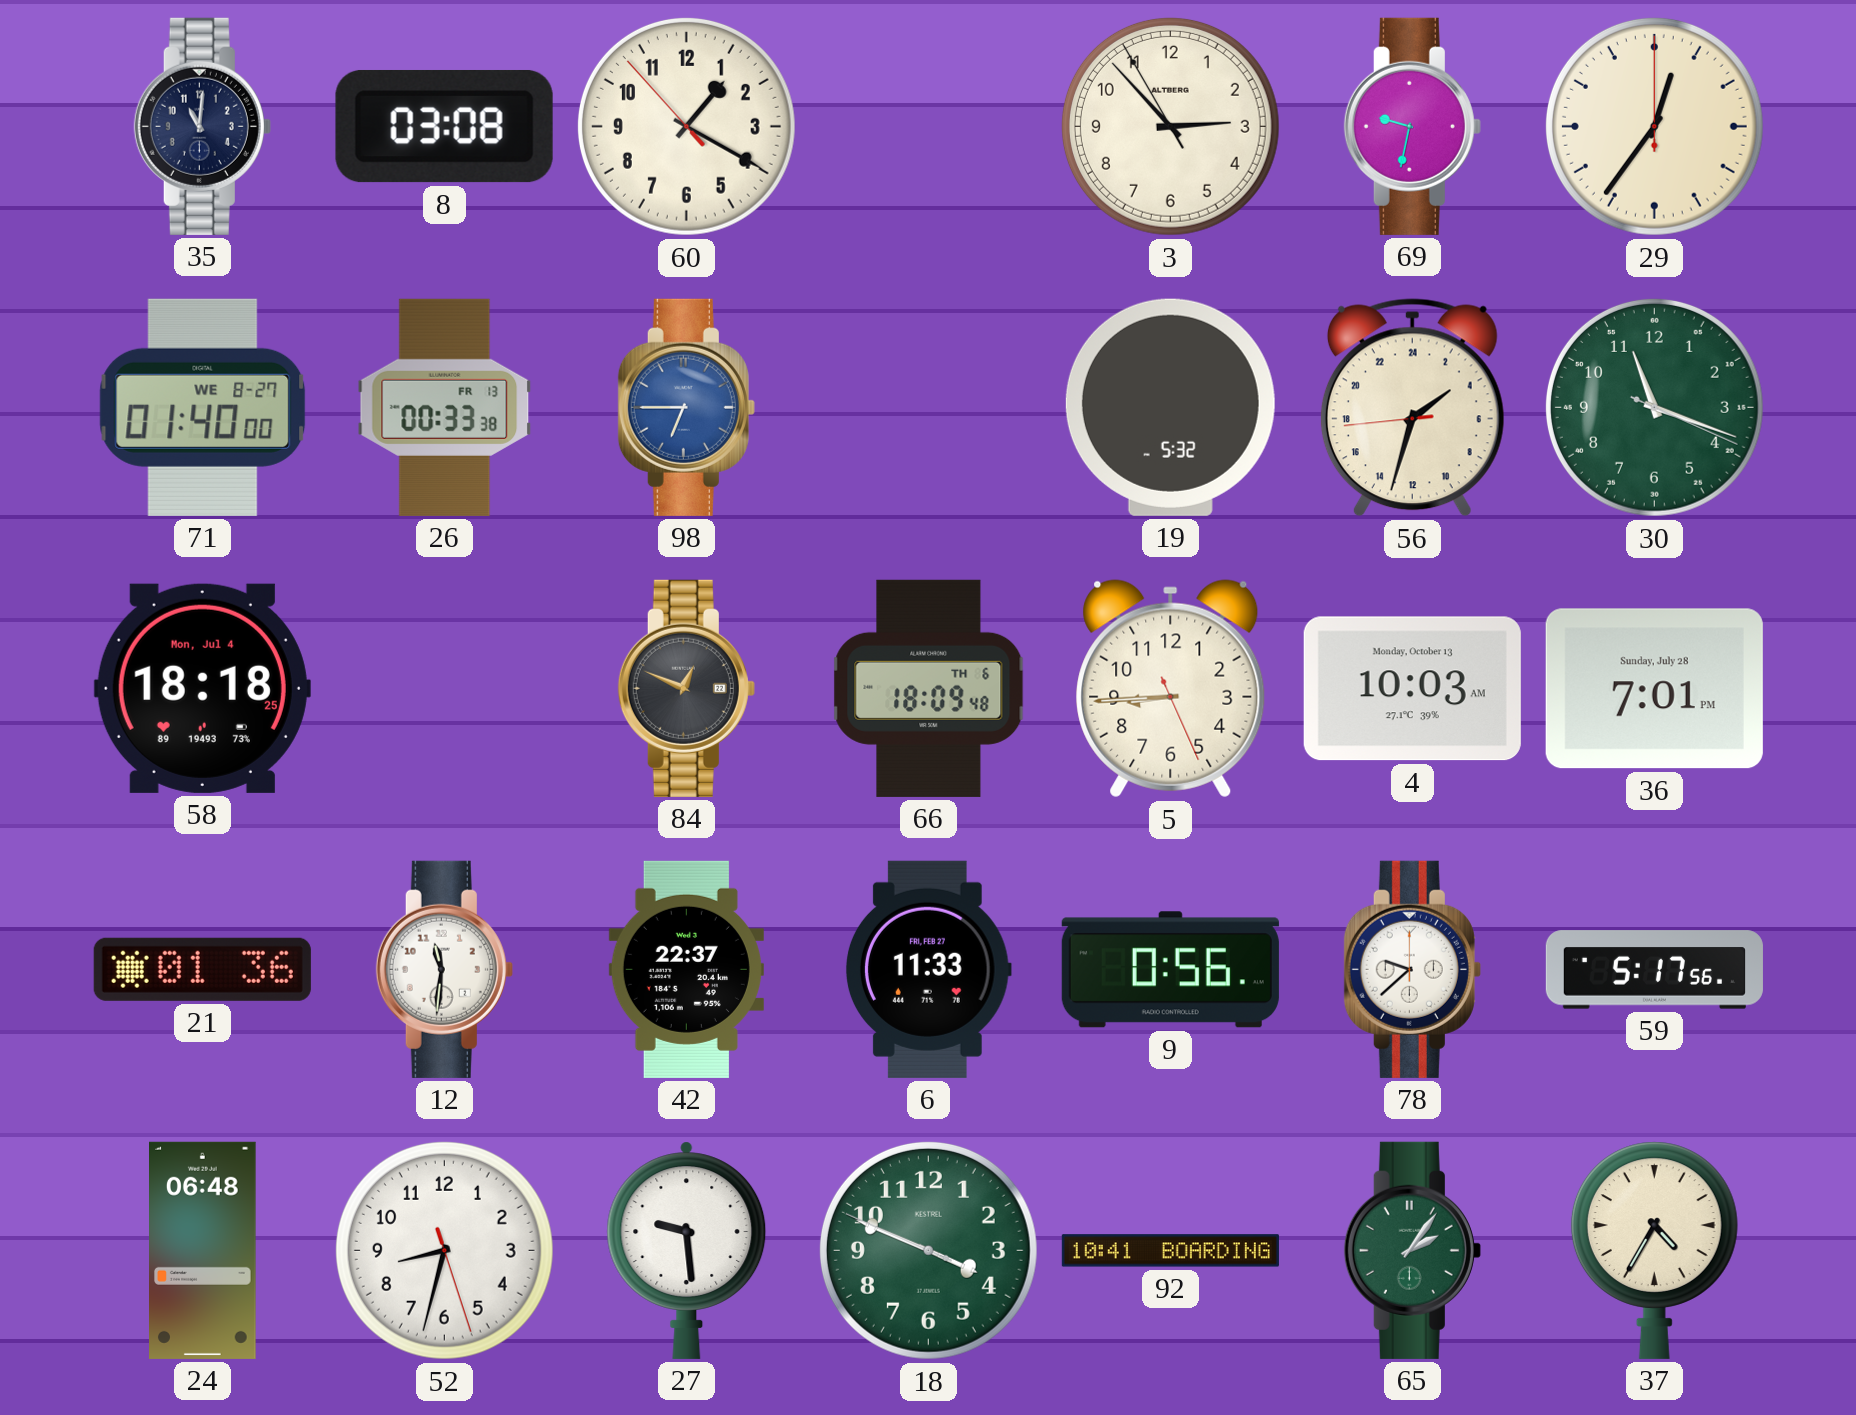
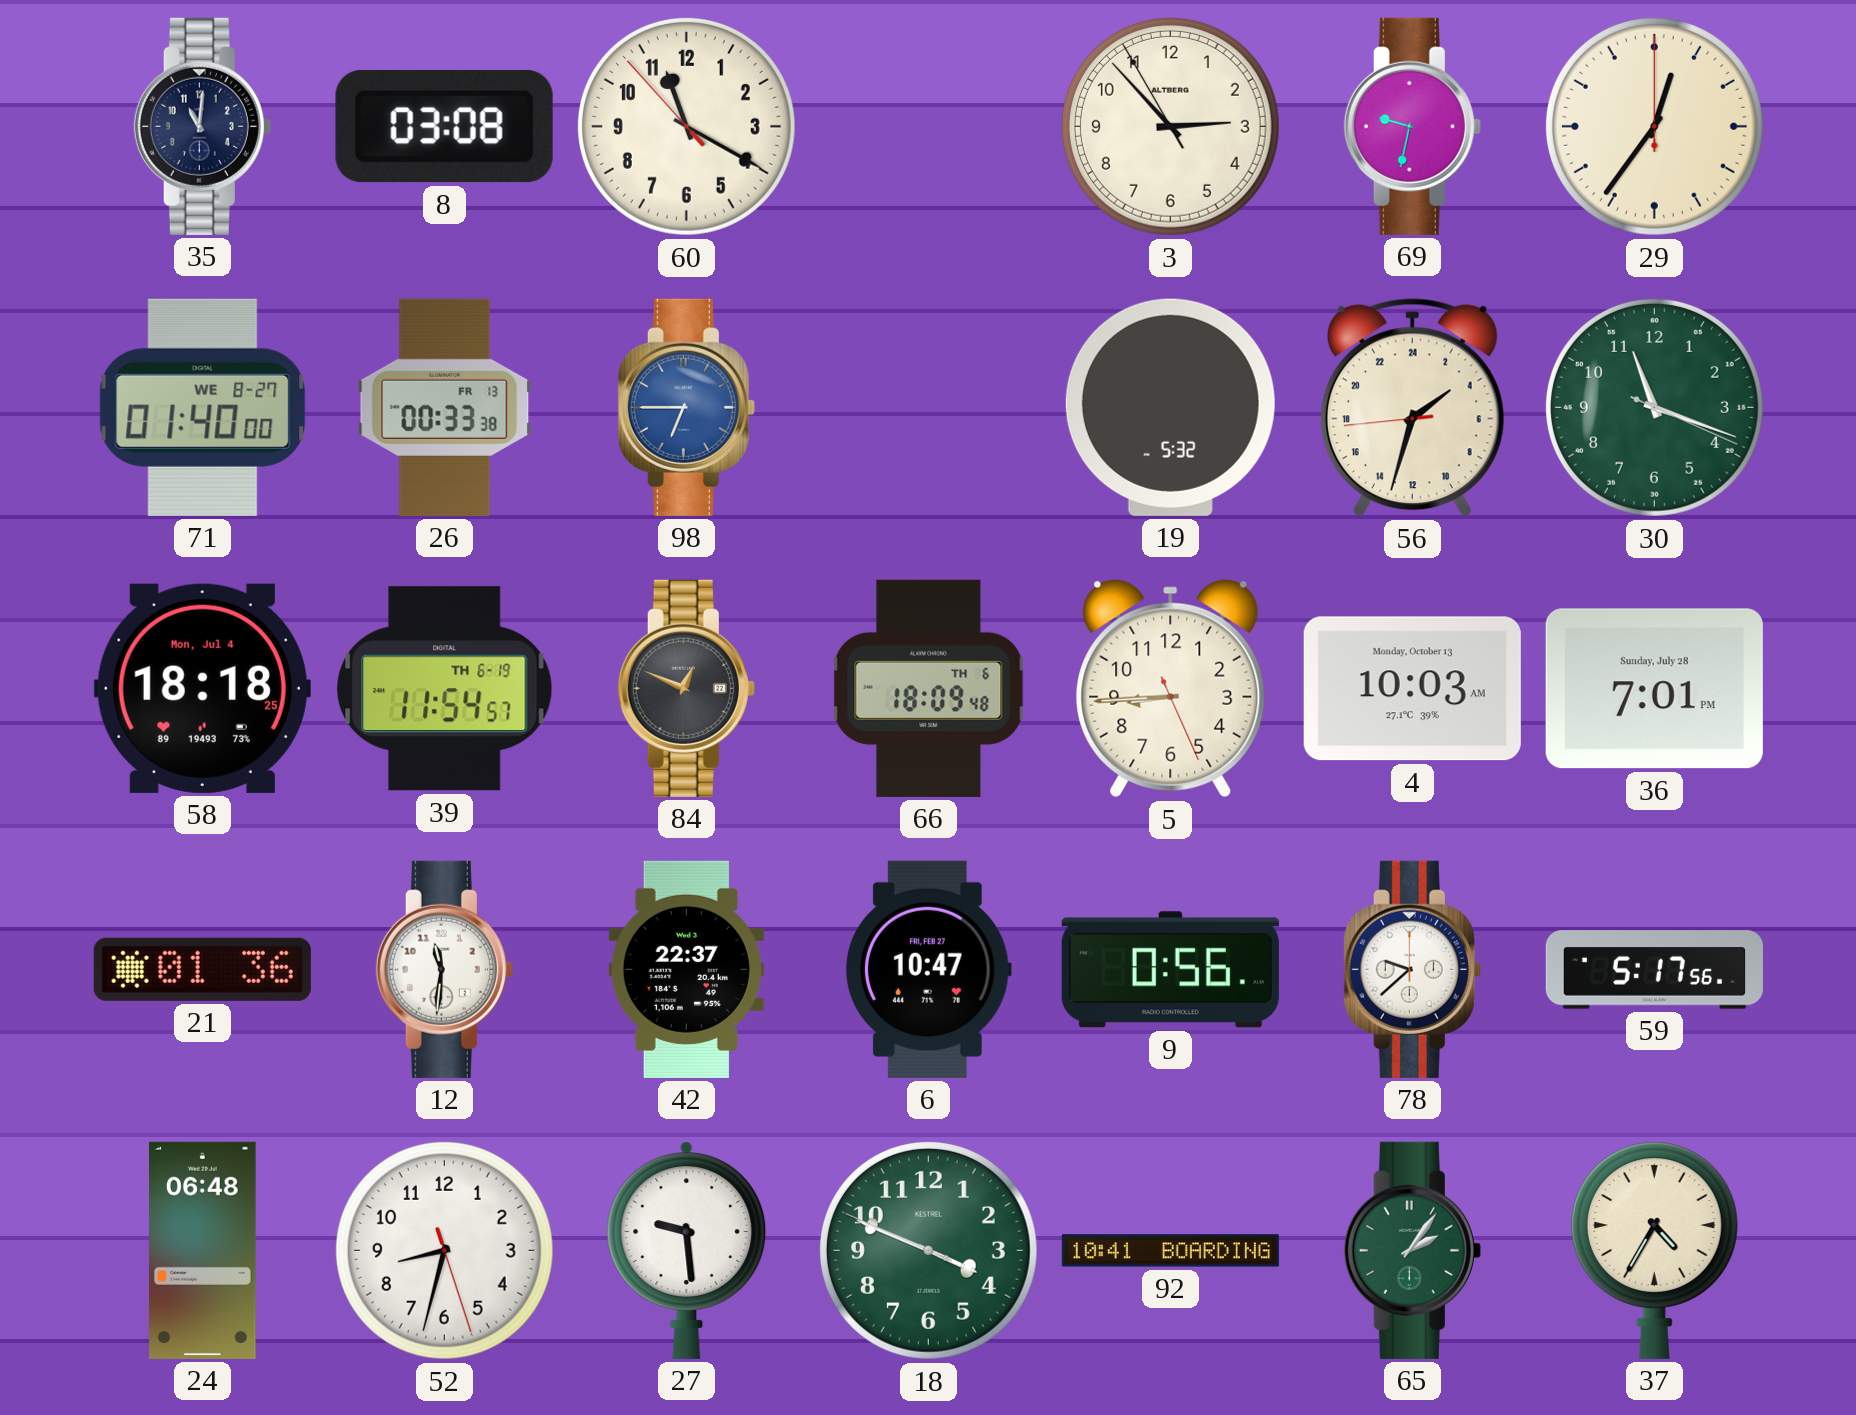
60: 1:19 -> 11:19
39: none -> 11:54
6: 11:33 -> 10:47
